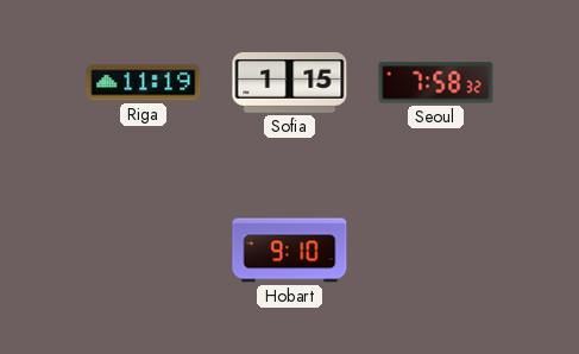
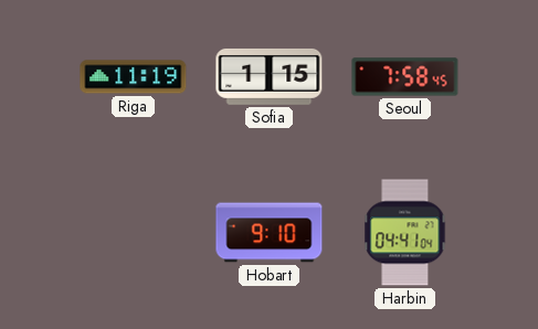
Seoul: 7:58:32 -> 7:58:45
Harbin: none -> 04:41
